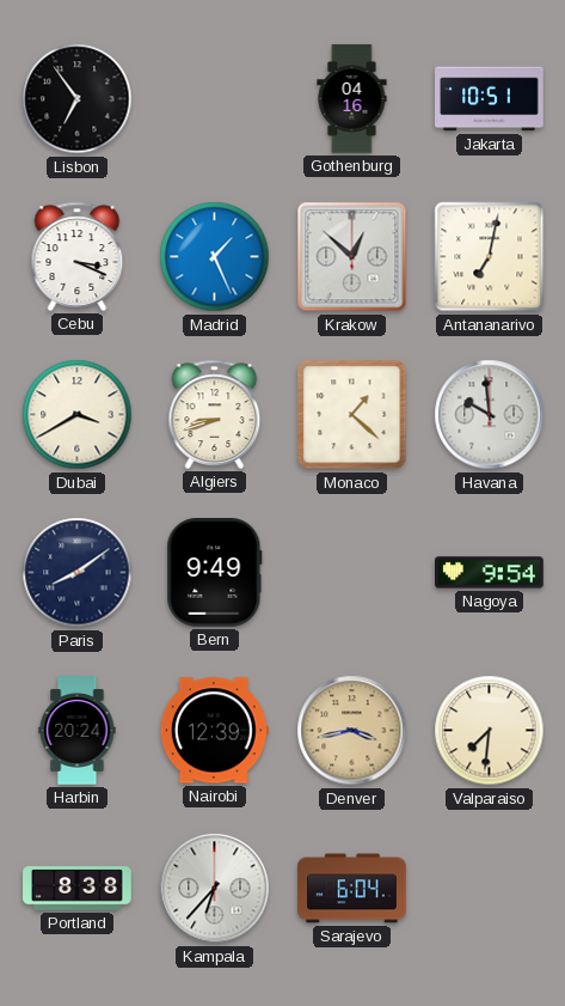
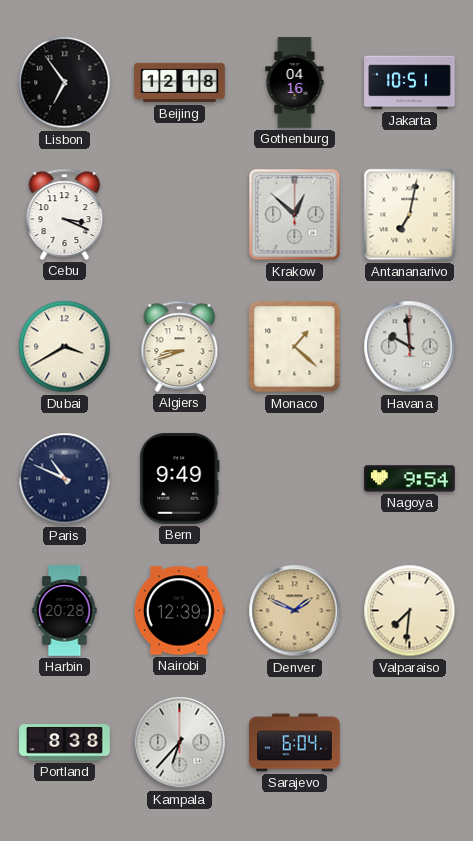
Beijing: none -> 12:18
Madrid: 1:26 -> none
Paris: 8:09 -> 10:49
Harbin: 20:24 -> 20:28
Denver: 3:43 -> 1:49
